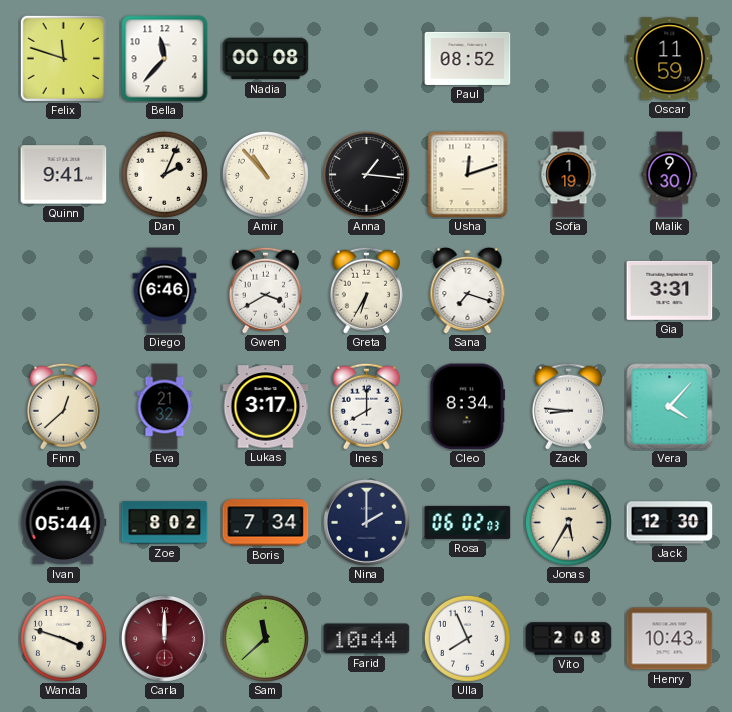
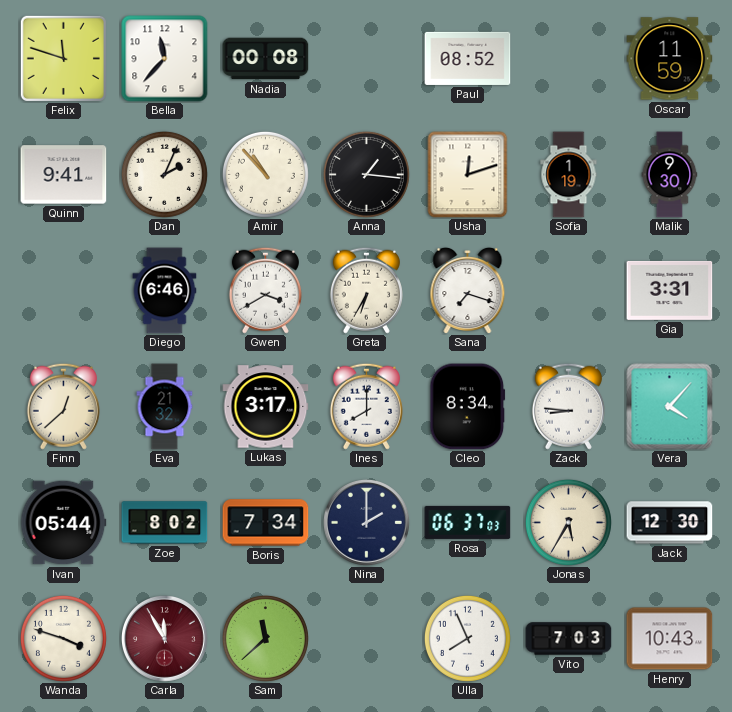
Rosa: 06:02 -> 06:37
Carla: 12:00 -> 11:55
Farid: 10:44 -> none
Vito: 2:08 -> 7:03
